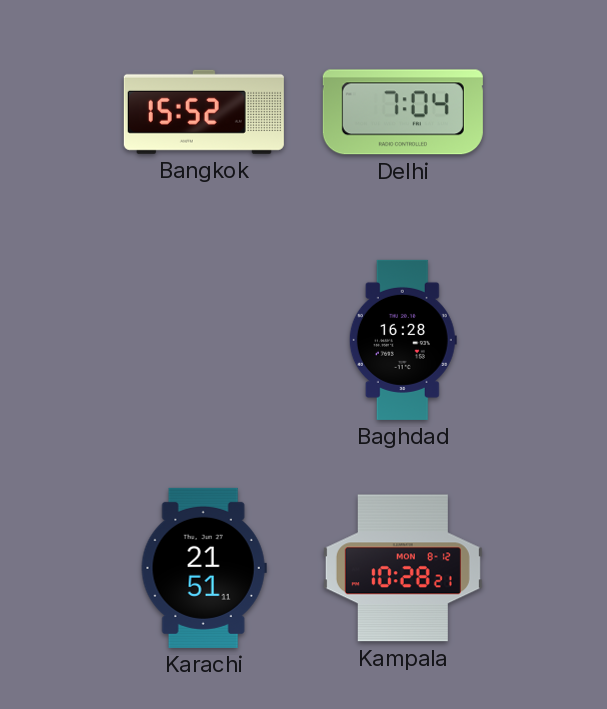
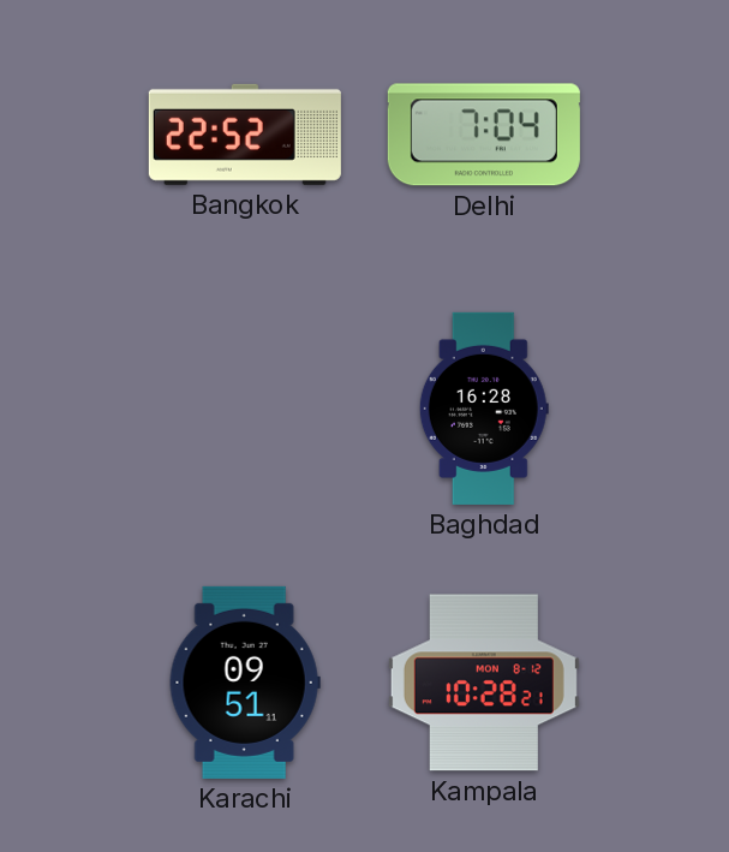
Bangkok: 15:52 -> 22:52
Karachi: 21:51 -> 09:51
